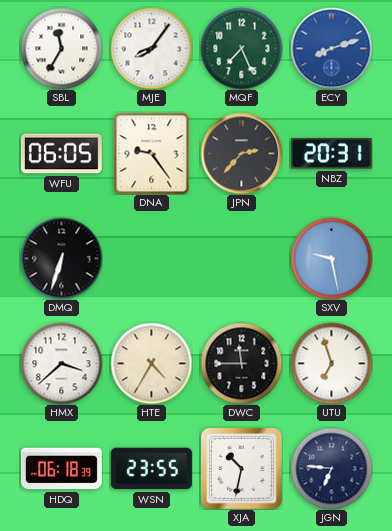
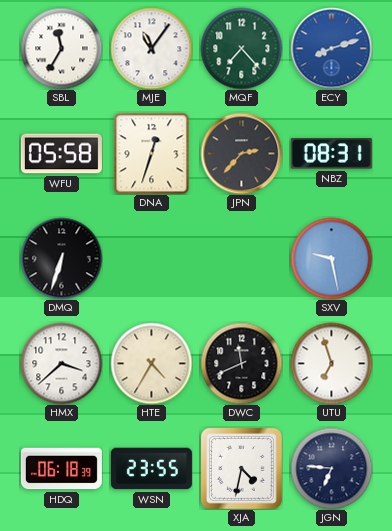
MJE: 8:06 -> 11:06
MQF: 7:26 -> 7:23
WFU: 06:05 -> 05:58
DNA: 9:24 -> 12:33
NBZ: 20:31 -> 08:31
DWC: 11:45 -> 11:41
XJA: 10:32 -> 4:32
